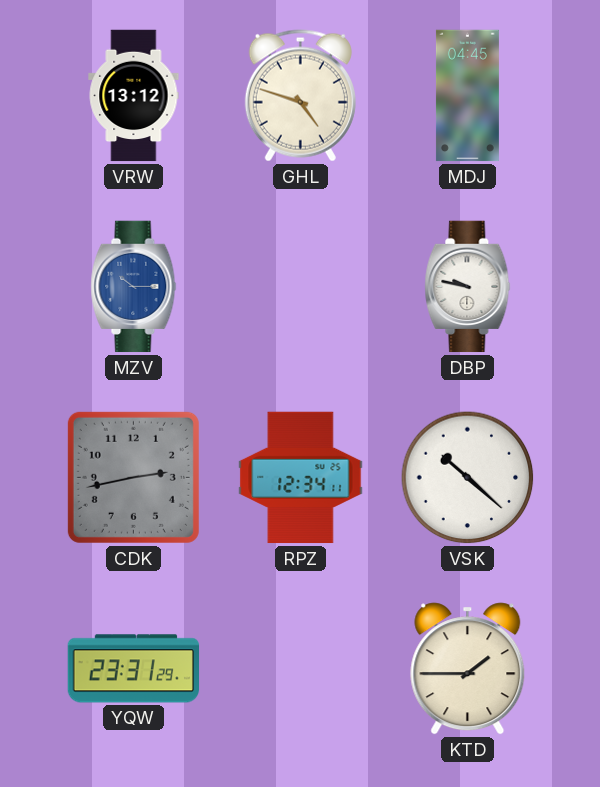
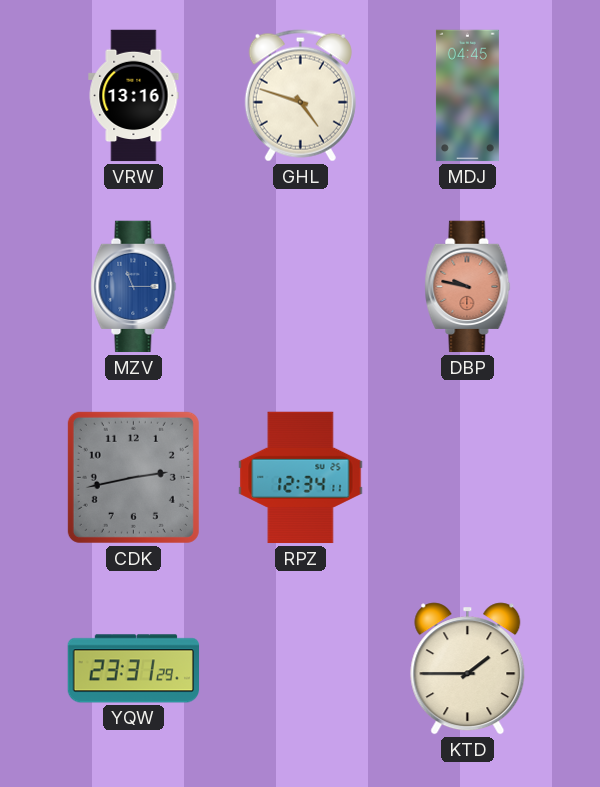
VRW: 13:12 -> 13:16
MZV: 10:15 -> 11:15
DBP dial: white -> salmon
VSK: 10:22 -> none
